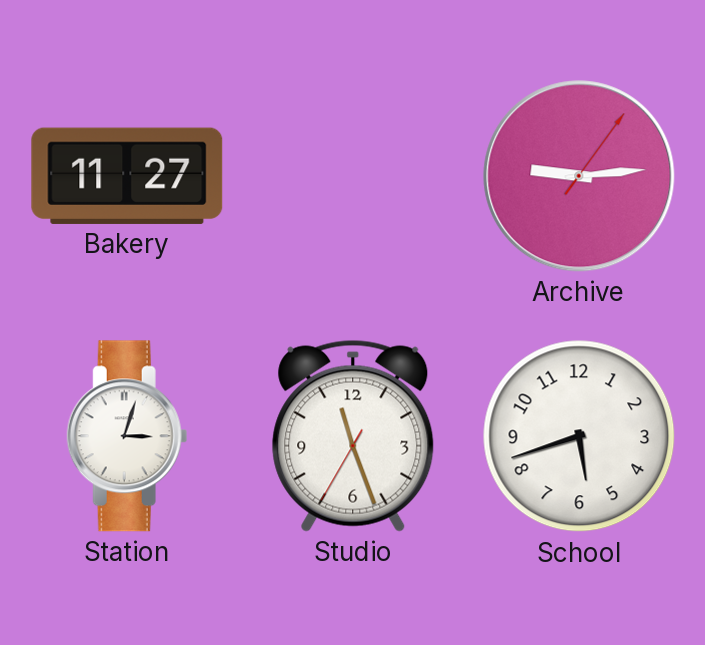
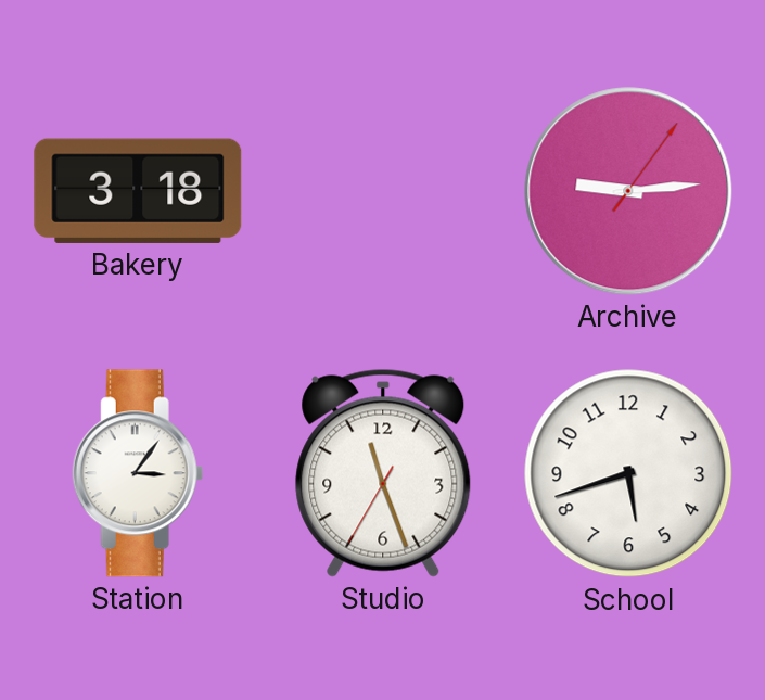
Bakery: 11:27 -> 3:18
Station: 3:03 -> 3:06
